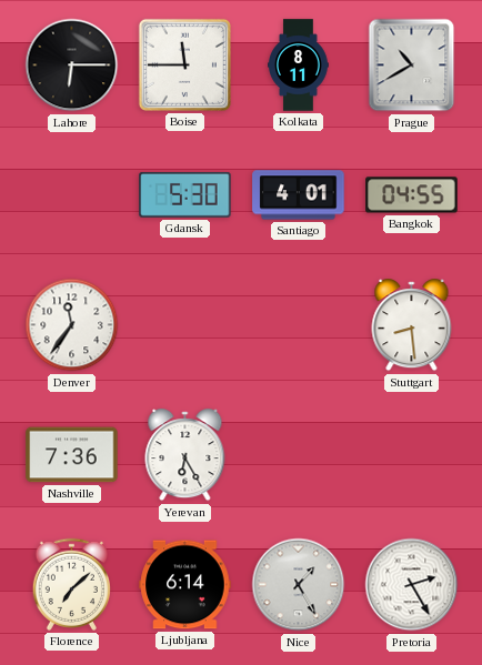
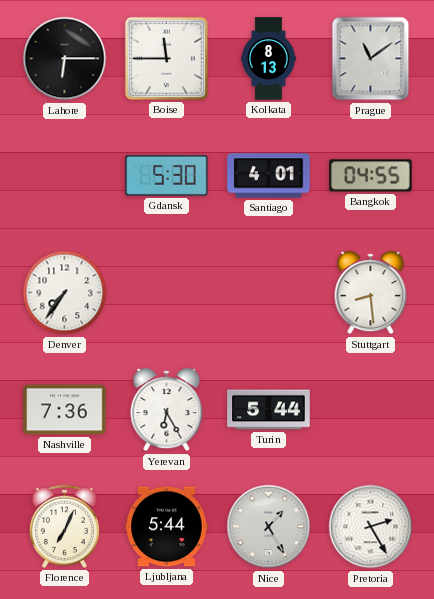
Kolkata: 8:11 -> 8:13
Prague: 10:40 -> 11:09
Denver: 11:36 -> 7:36
Turin: none -> 5:44
Florence: 7:08 -> 7:04
Ljubljana: 6:14 -> 5:44
